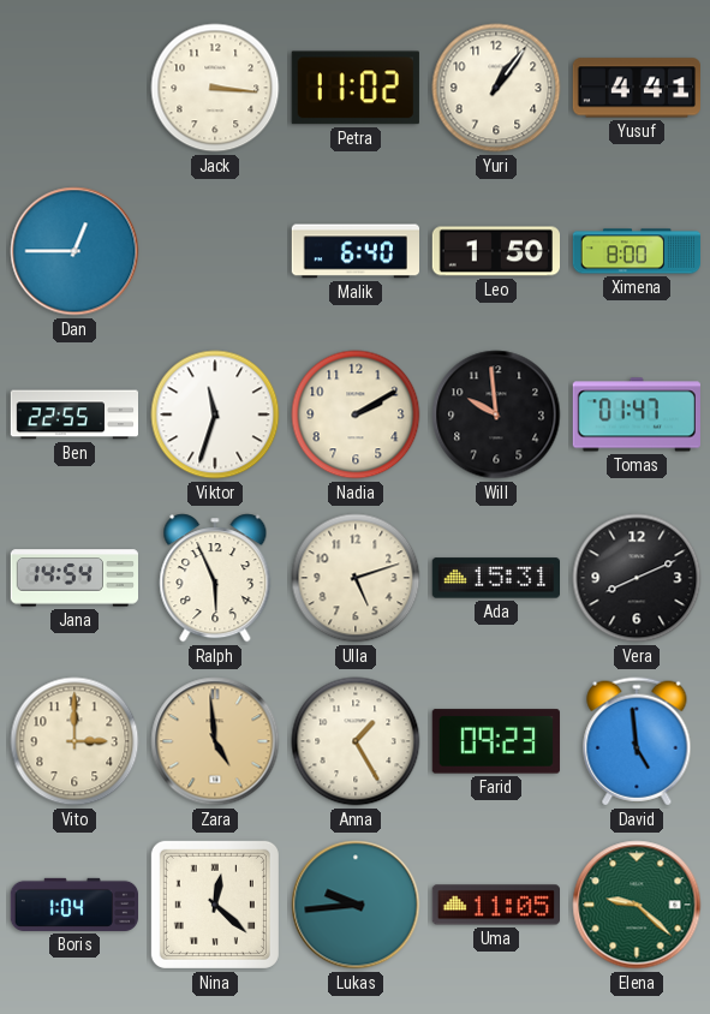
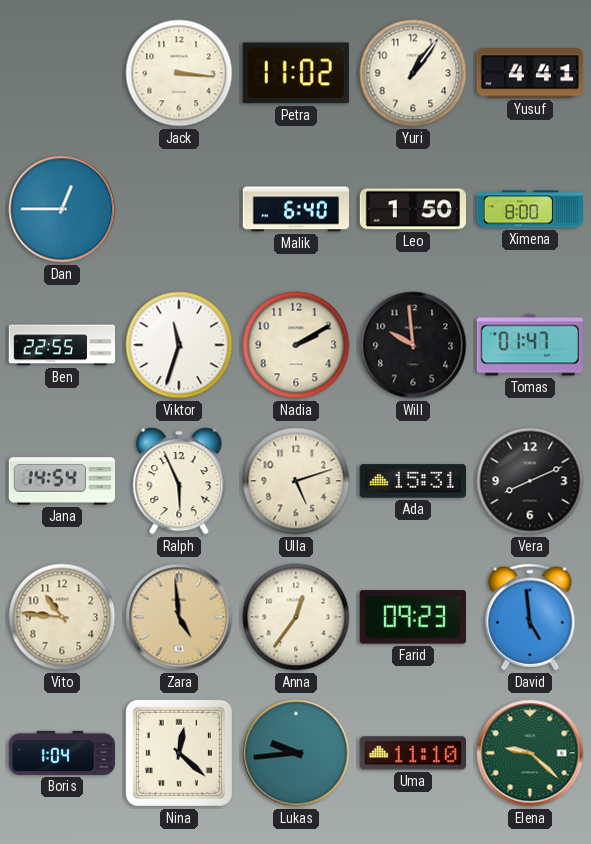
Vito: 3:00 -> 10:46
Anna: 1:25 -> 12:36
Uma: 11:05 -> 11:10
